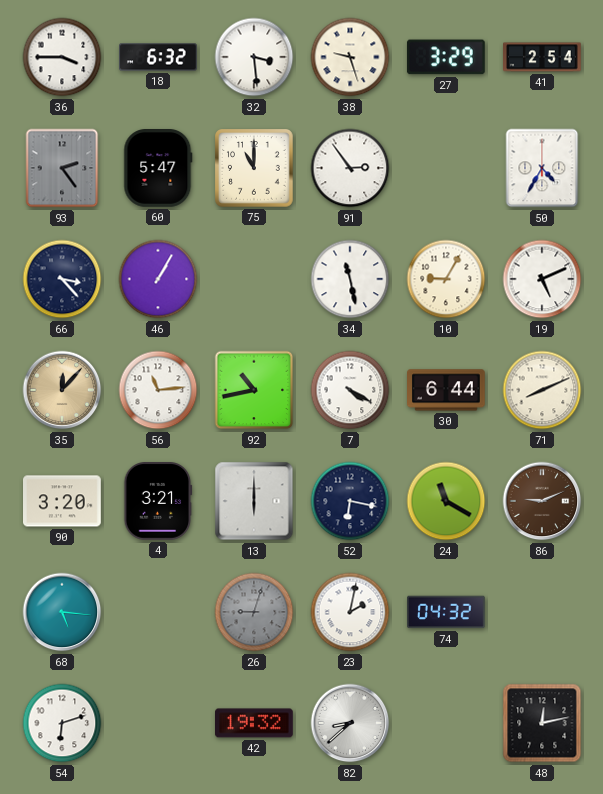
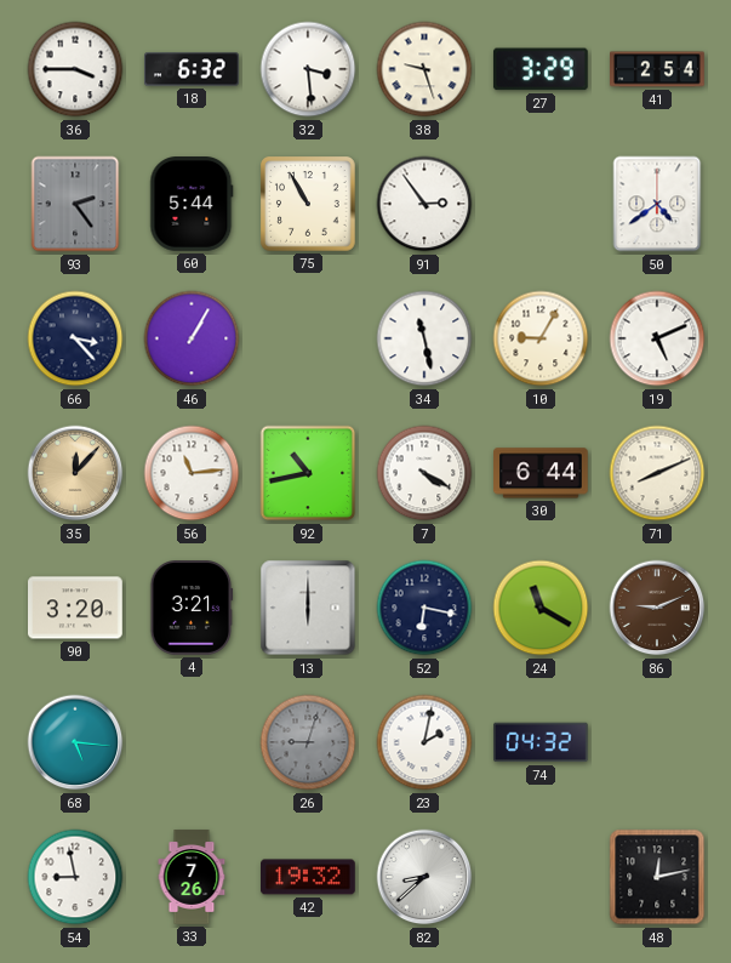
60: 5:47 -> 5:44
75: 11:00 -> 10:55
50: 4:35 -> 4:39
54: 6:12 -> 8:58
33: none -> 7:26
